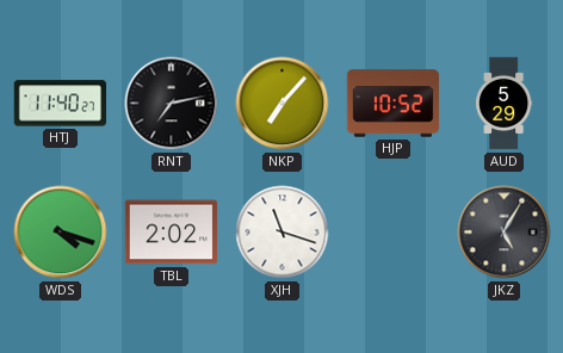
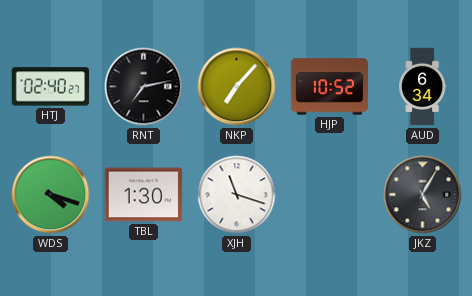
HTJ: 11:40 -> 02:40
AUD: 5:29 -> 6:34
TBL: 2:02 -> 1:30
